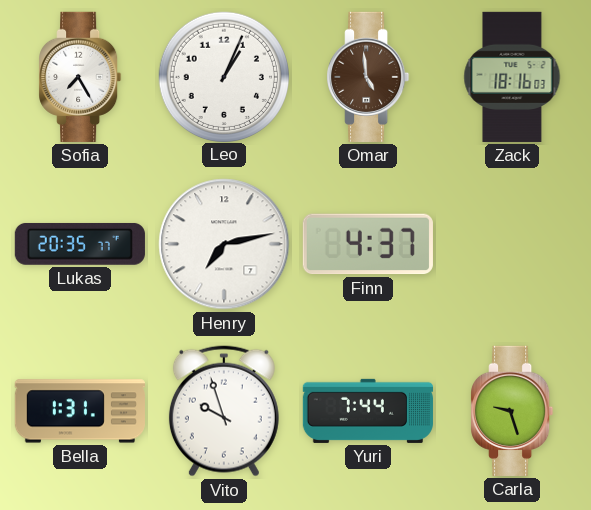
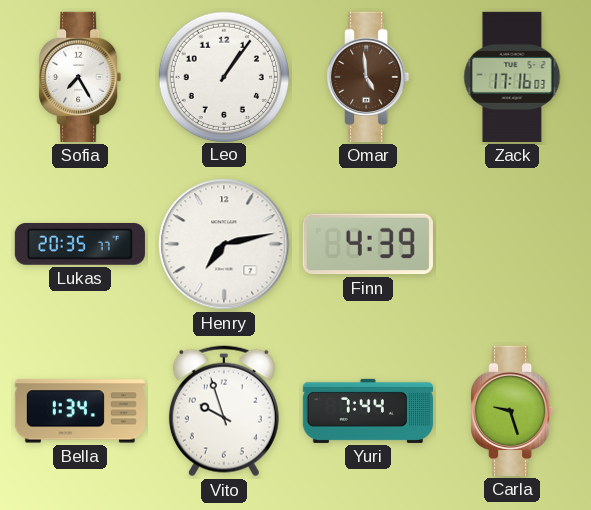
Leo: 1:04 -> 1:06
Zack: 18:16 -> 17:16
Finn: 4:37 -> 4:39
Bella: 1:31 -> 1:34
